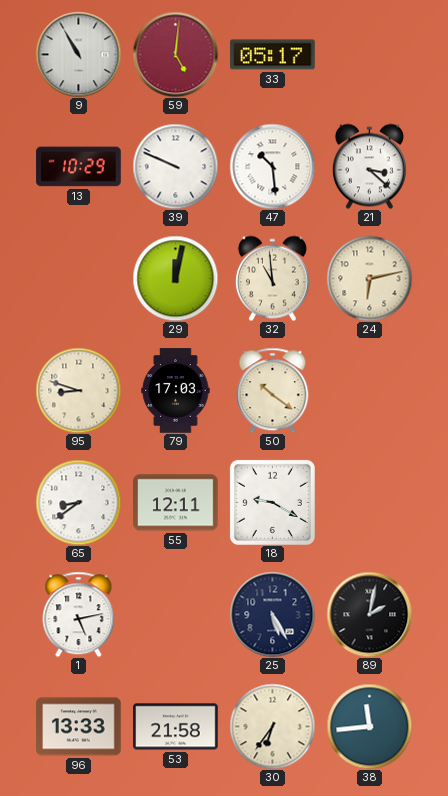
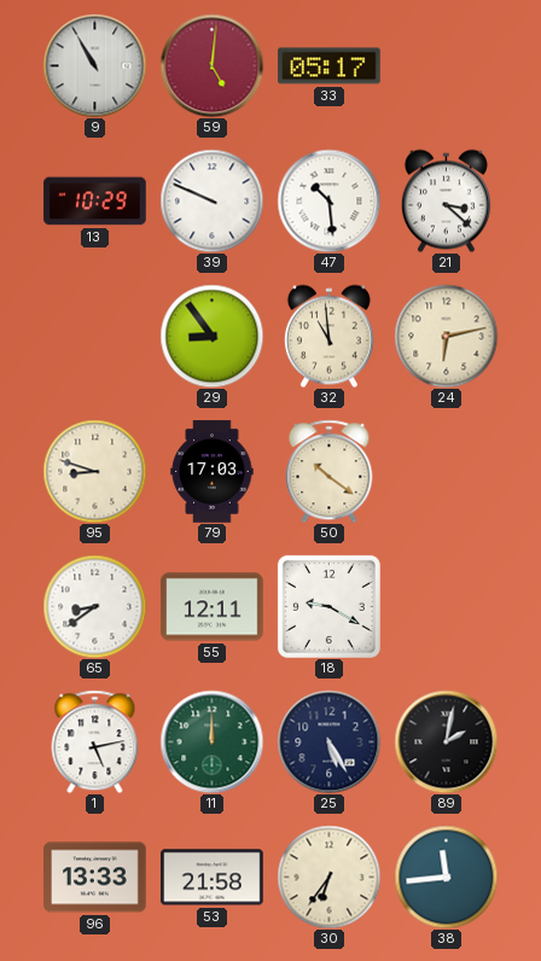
29: 12:02 -> 8:54
11: none -> 12:00
